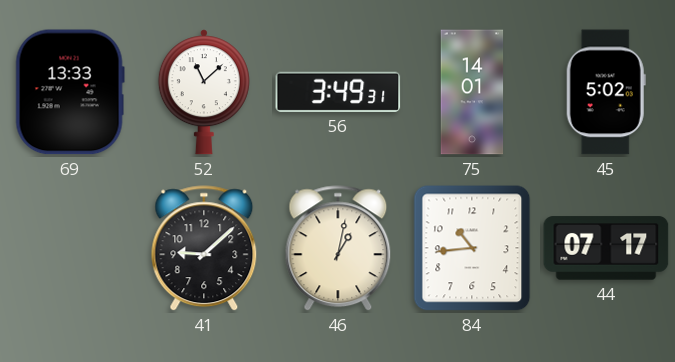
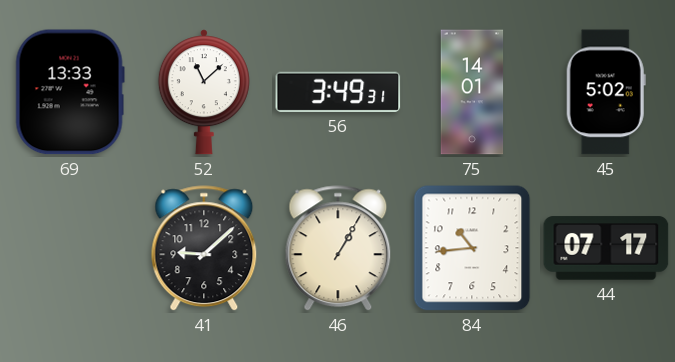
46: 1:02 -> 1:05
